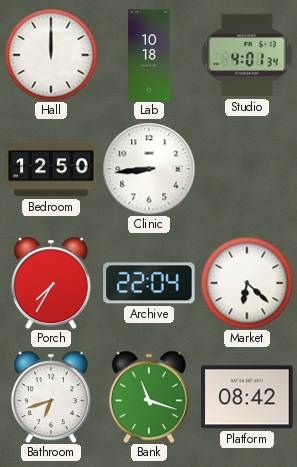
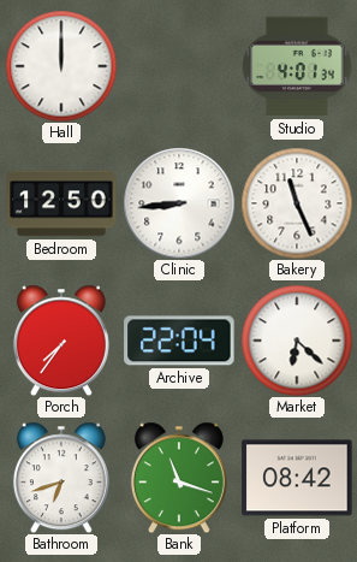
Lab: 10:18 -> none
Bakery: none -> 11:26
Porch: 7:35 -> 7:36
